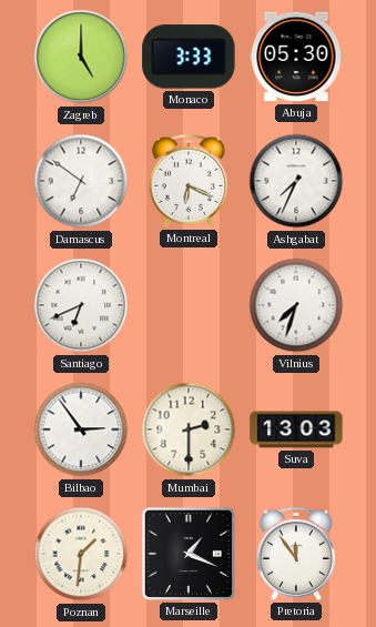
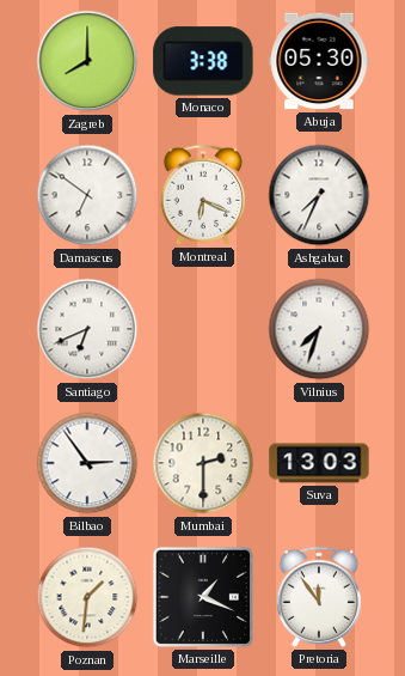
Zagreb: 5:00 -> 8:00
Monaco: 3:33 -> 3:38
